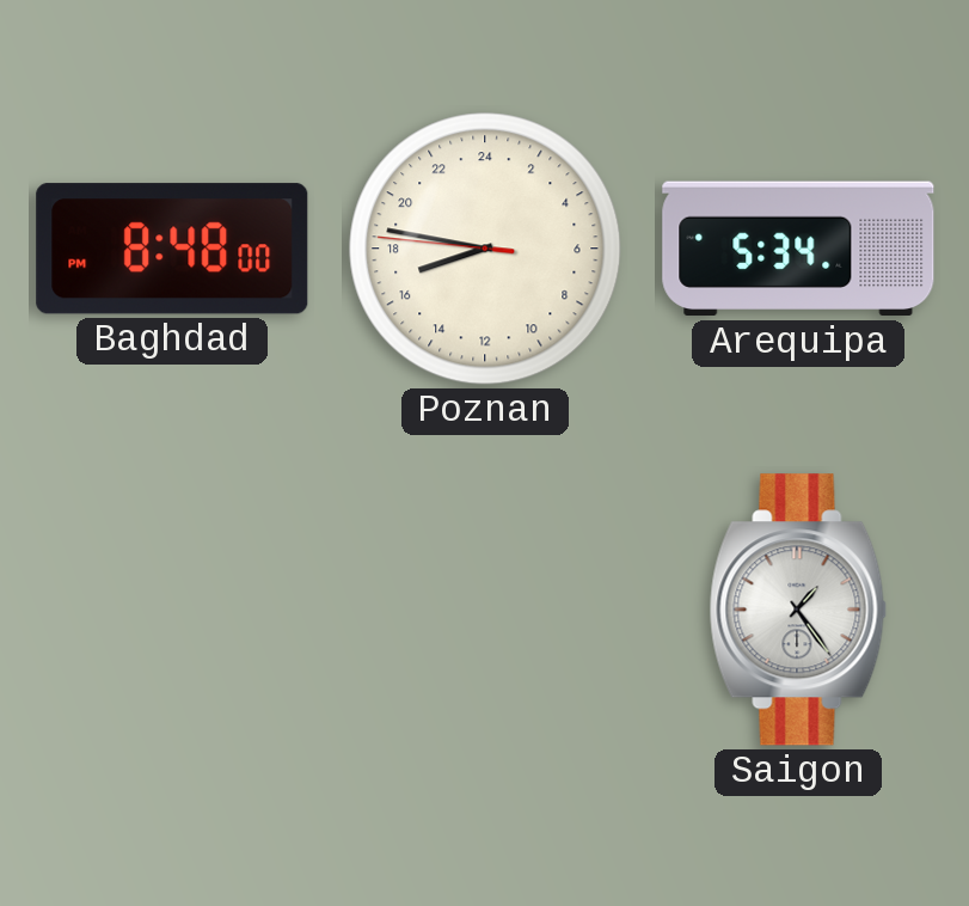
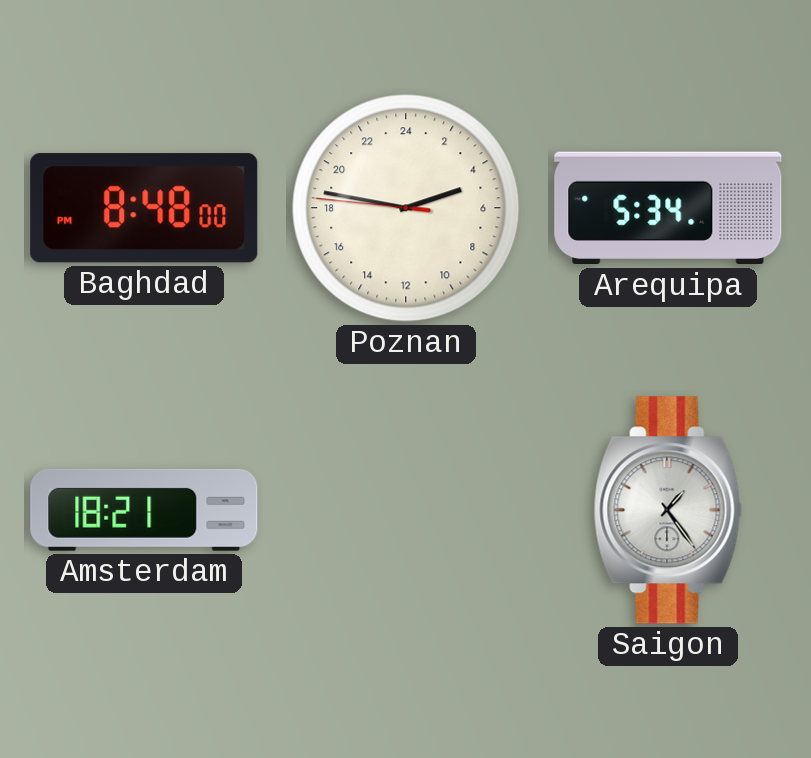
Poznan: 16:46 -> 4:46
Amsterdam: none -> 18:21
